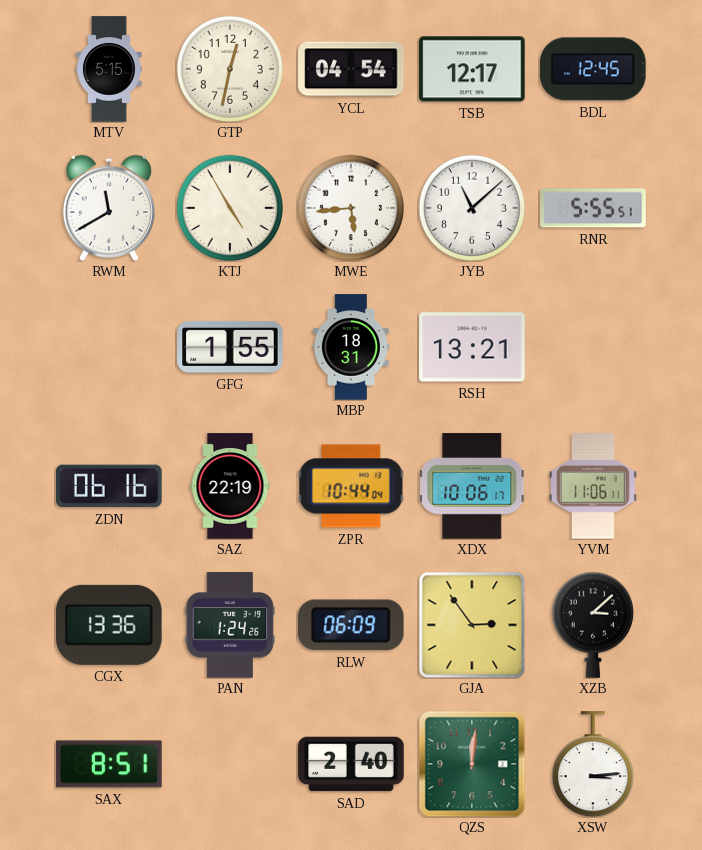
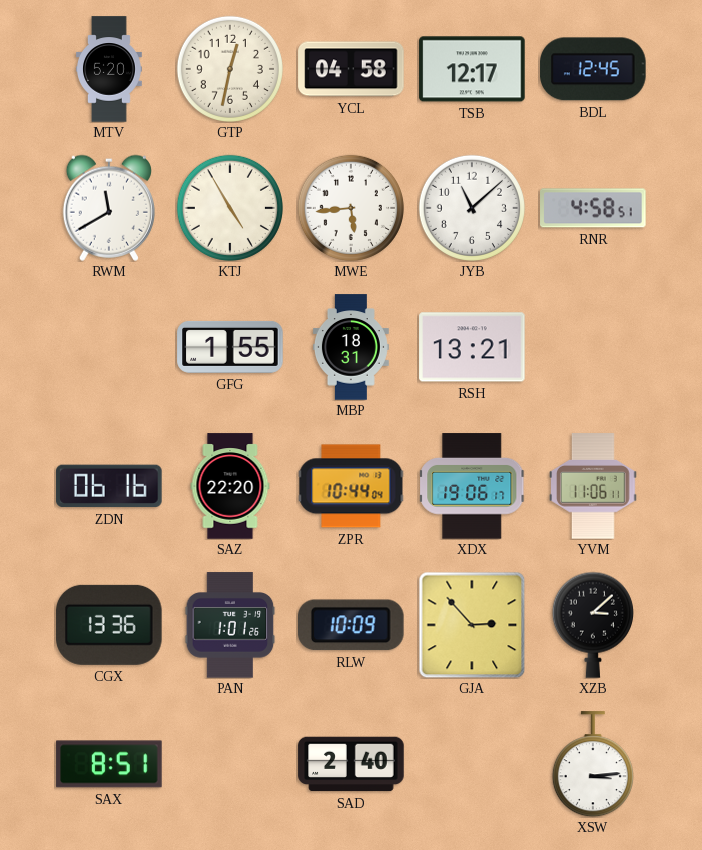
MTV: 5:15 -> 5:20
YCL: 04:54 -> 04:58
RNR: 5:55 -> 4:58
SAZ: 22:19 -> 22:20
XDX: 10:06 -> 19:06
PAN: 1:24 -> 1:01
RLW: 06:09 -> 10:09
GJA: 2:54 -> 2:53
QZS: 12:01 -> none
